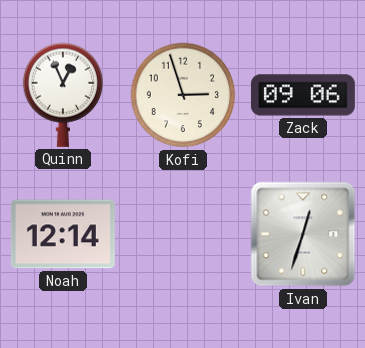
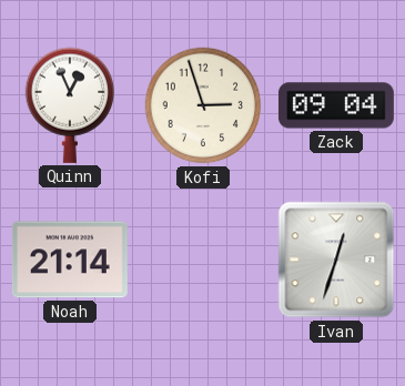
Zack: 09:06 -> 09:04
Noah: 12:14 -> 21:14
